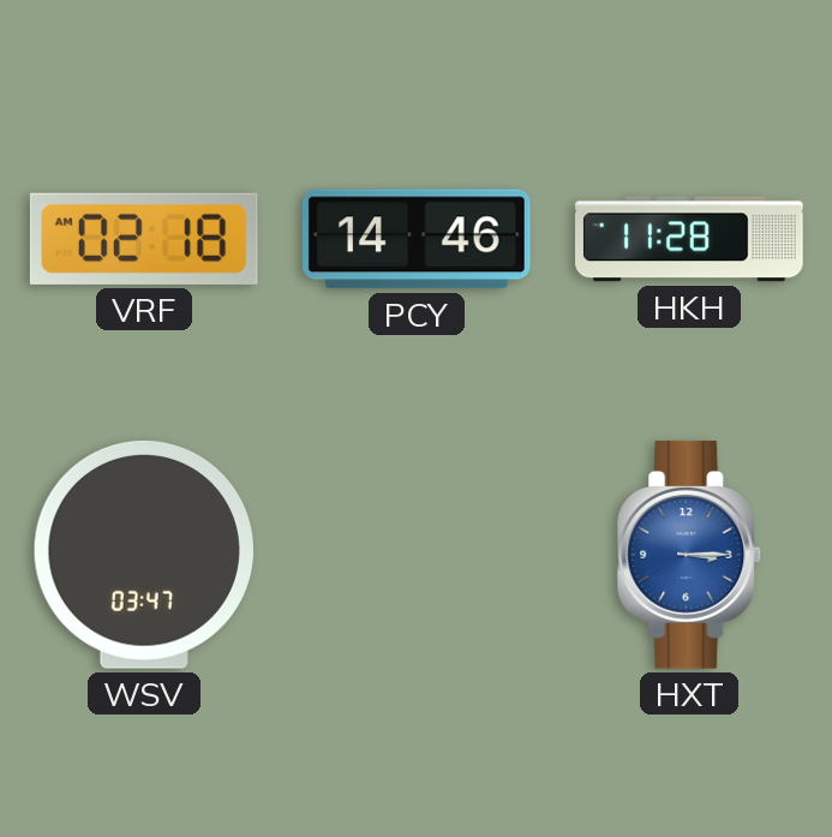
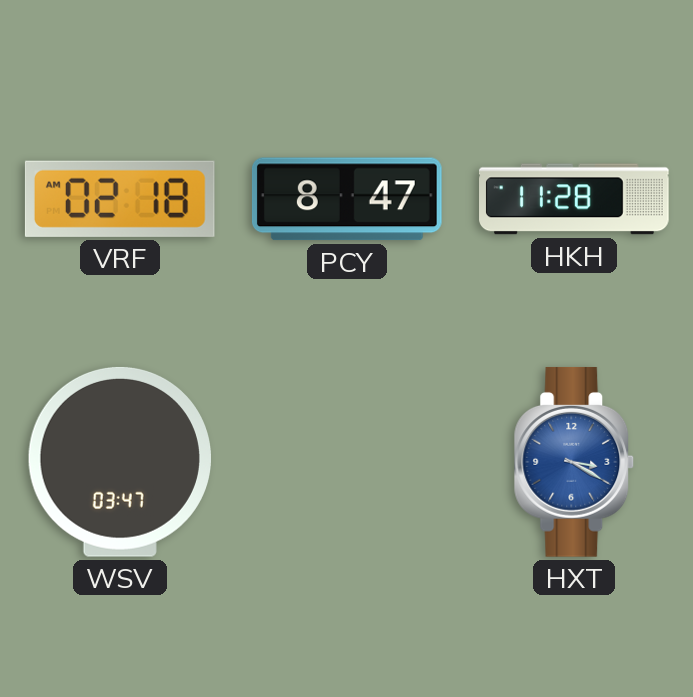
PCY: 14:46 -> 8:47
HXT: 3:15 -> 3:20
